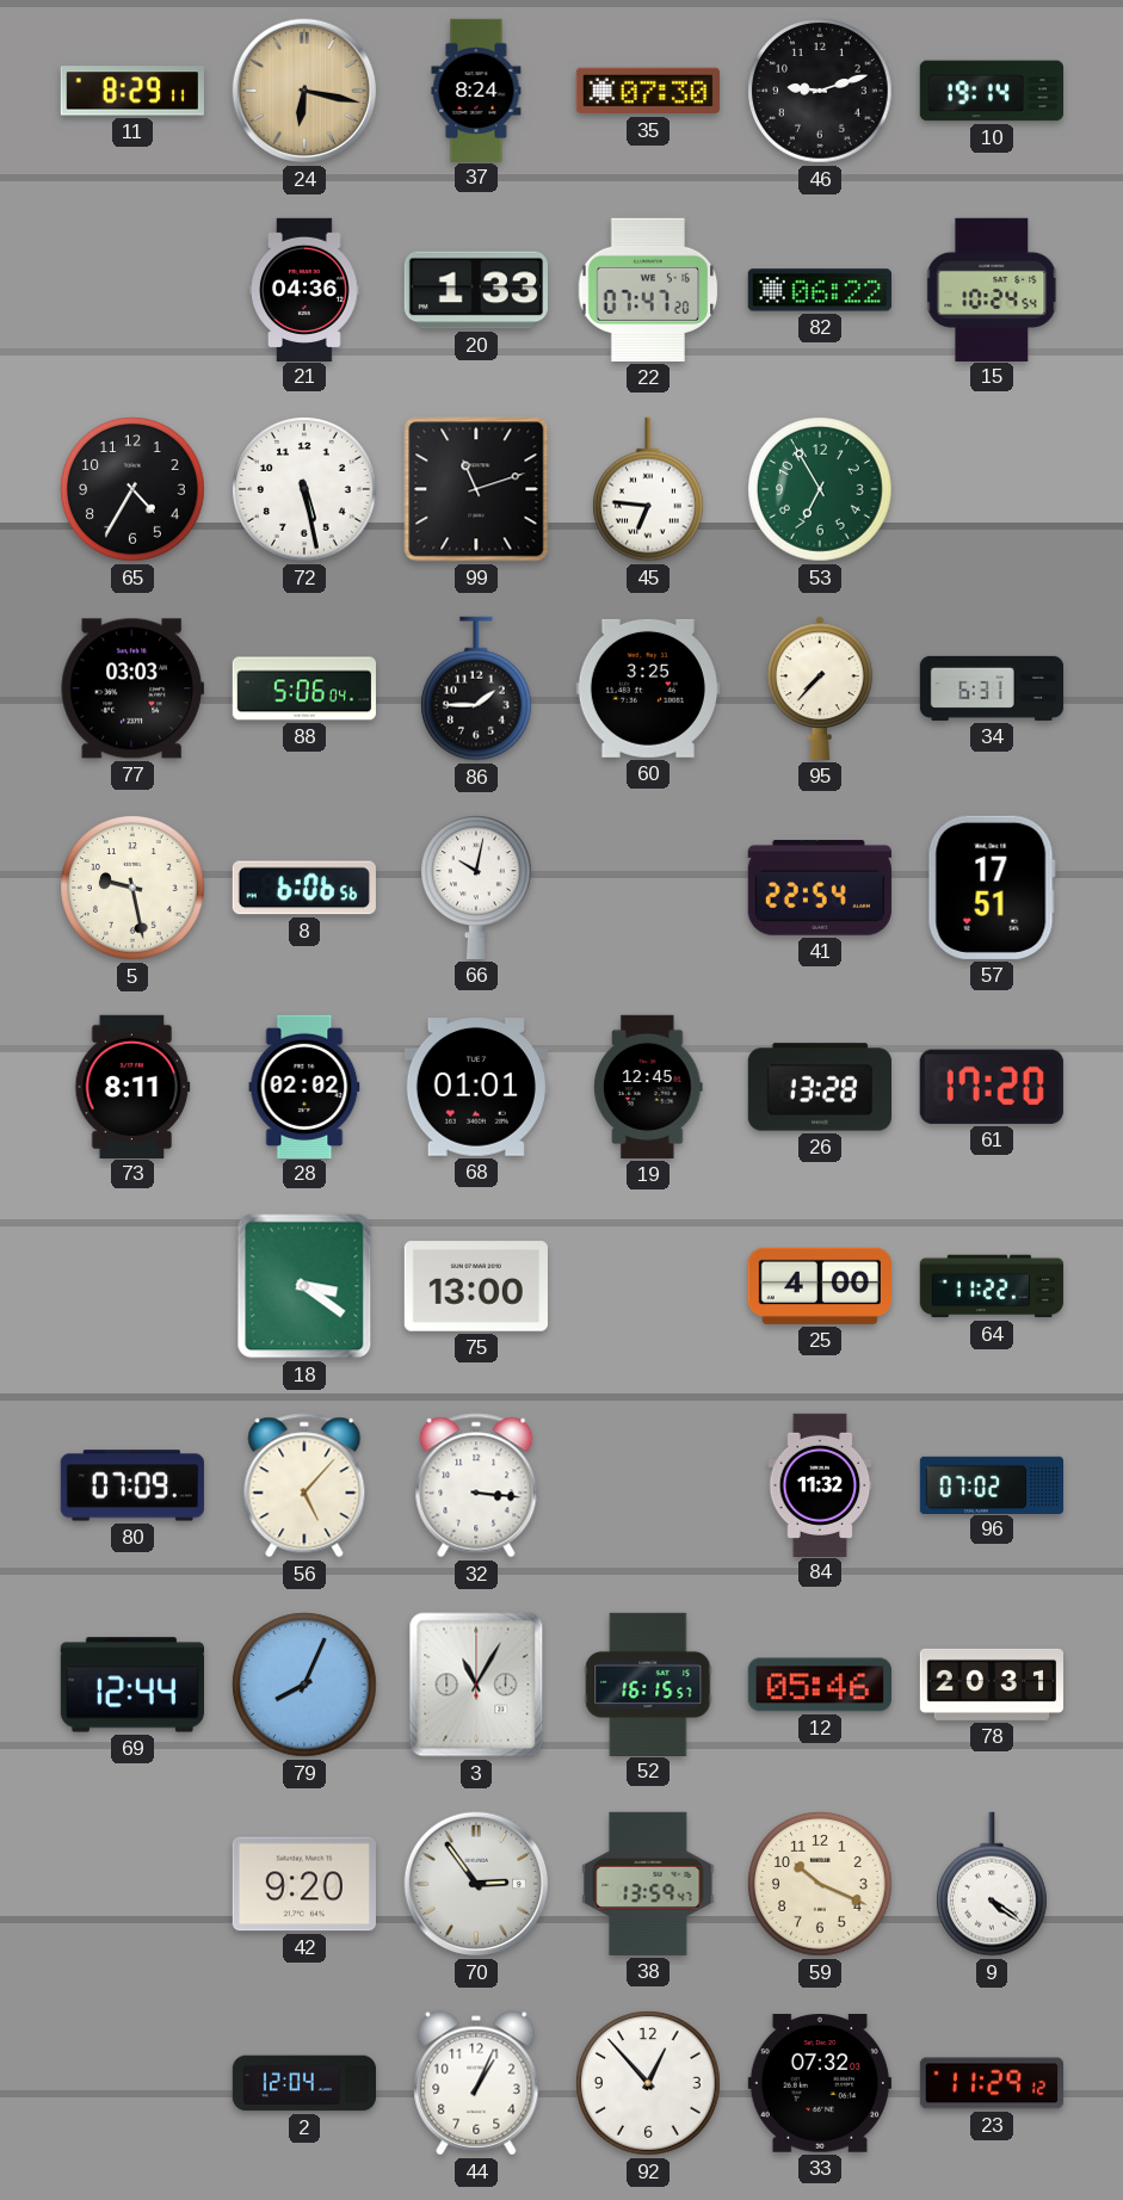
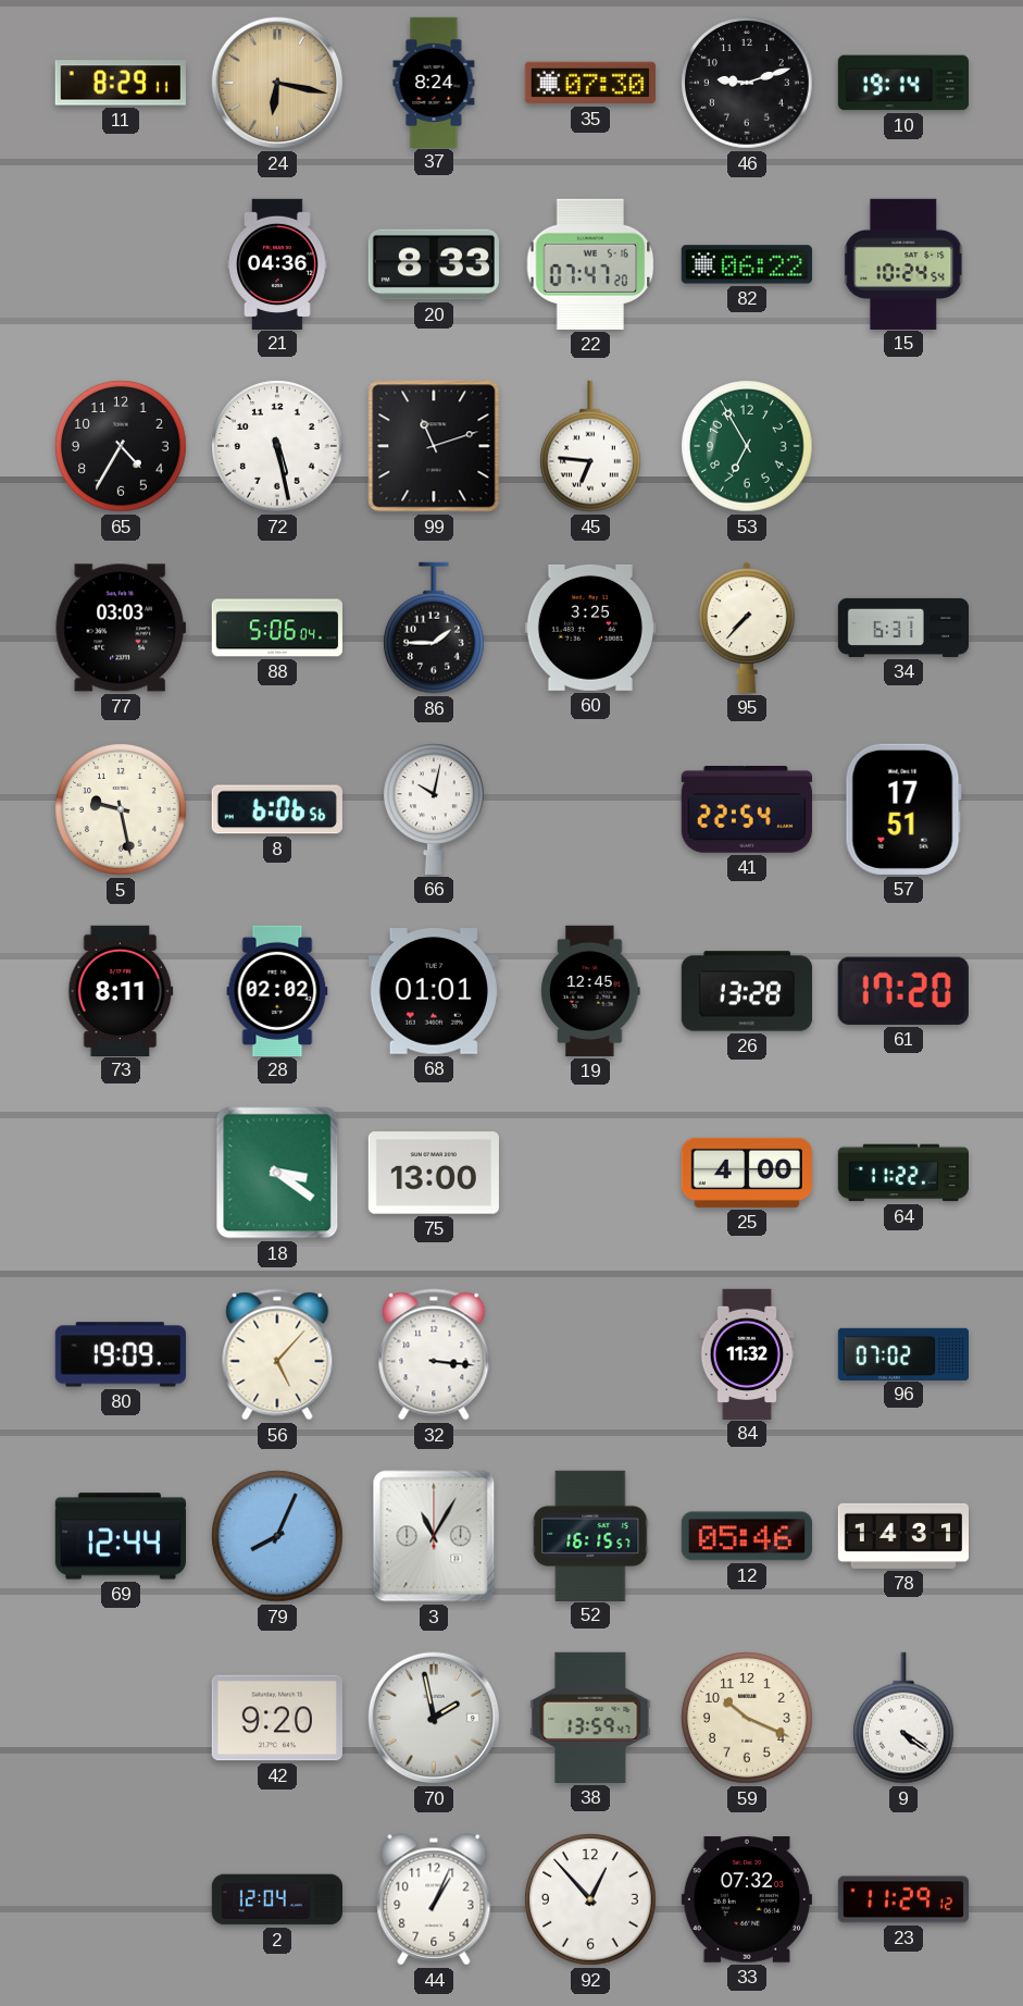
20: 1:33 -> 8:33
80: 07:09 -> 19:09
78: 20:31 -> 14:31
70: 2:54 -> 1:58
